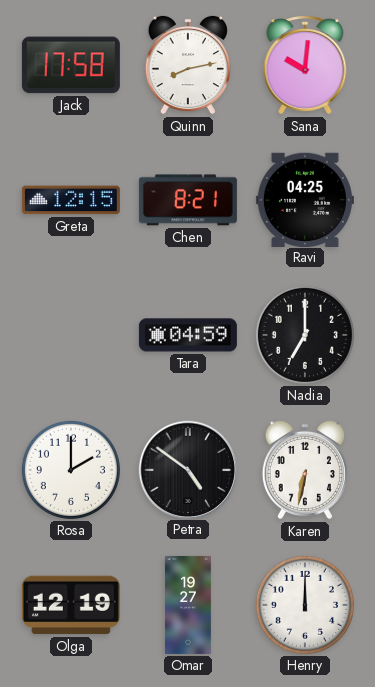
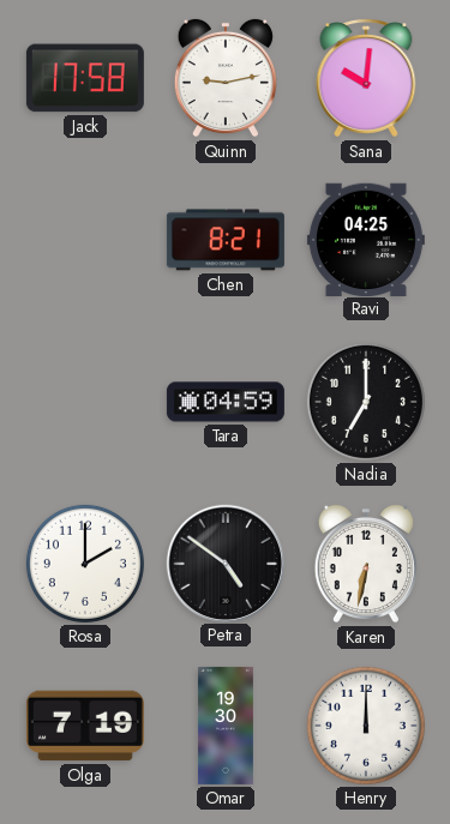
Quinn: 8:13 -> 9:13
Greta: 12:15 -> none
Olga: 12:19 -> 7:19
Omar: 19:27 -> 19:30
